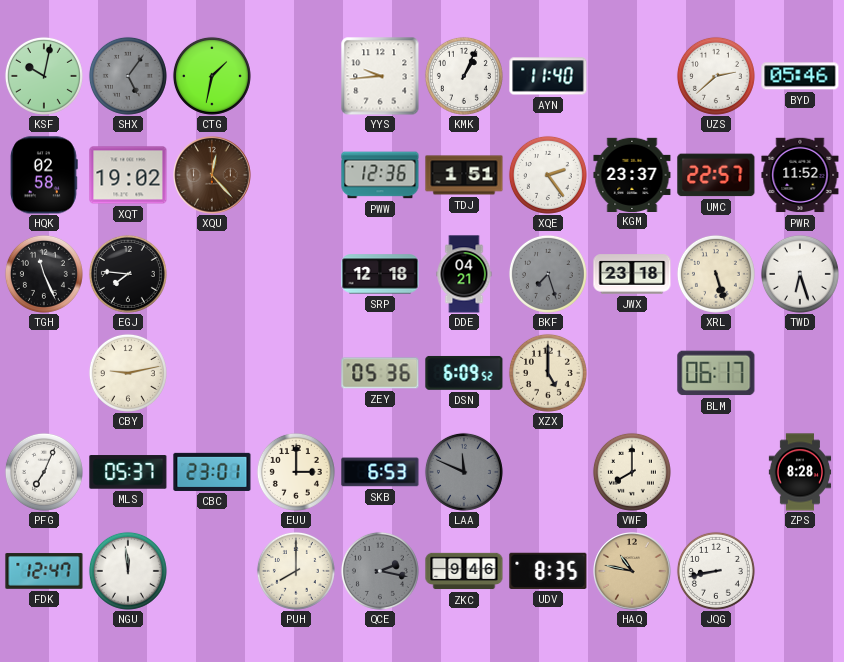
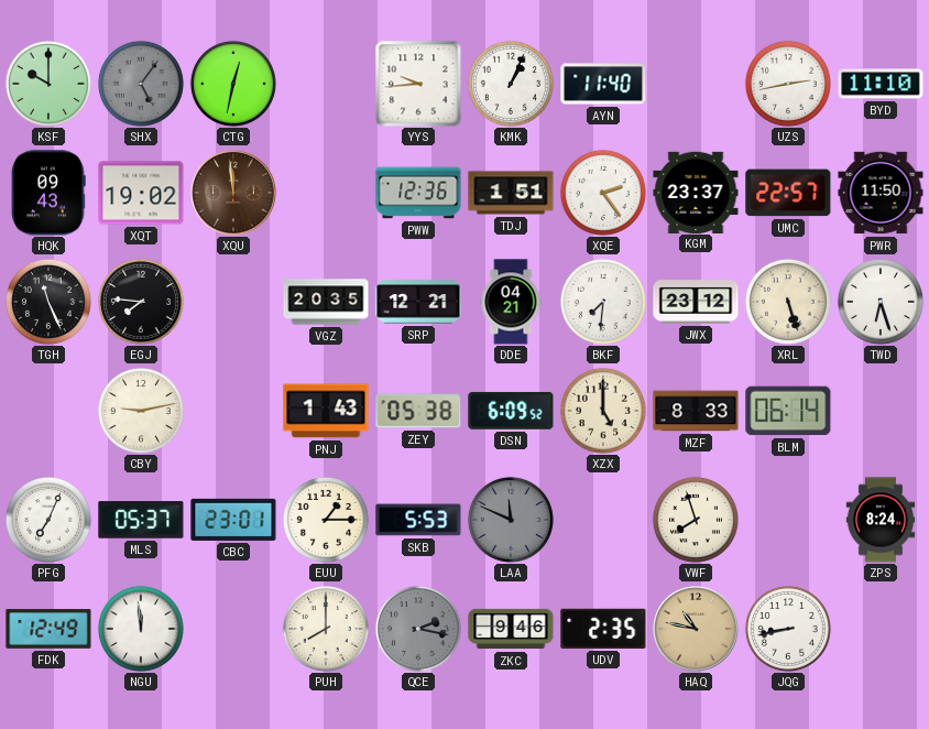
KSF: 10:02 -> 10:00
CTG: 1:32 -> 12:32
UZS: 2:38 -> 2:43
BYD: 05:46 -> 11:10
HQK: 02:58 -> 09:43
XQU: 12:23 -> 11:59
PWR: 11:52 -> 11:50
VGZ: none -> 20:35
SRP: 12:18 -> 12:21
BKF: 7:27 -> 7:31
BKF dial: grey -> white
JWX: 23:18 -> 23:12
PNJ: none -> 1:43
ZEY: 05:36 -> 05:38
MZF: none -> 8:33
BLM: 06:17 -> 06:14
EUU: 3:00 -> 1:15
SKB: 6:53 -> 5:53
VWF: 8:00 -> 7:57
ZPS: 8:28 -> 8:24
FDK: 12:47 -> 12:49
UDV: 8:35 -> 2:35
